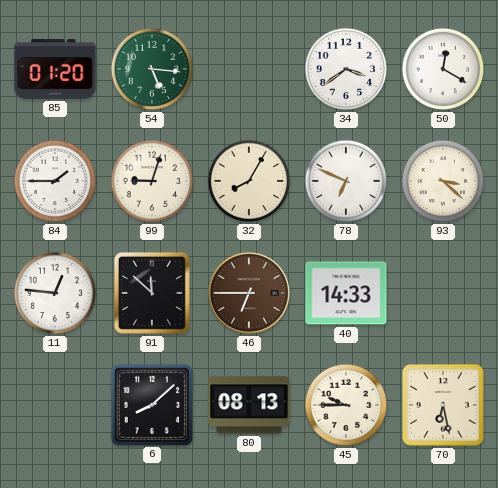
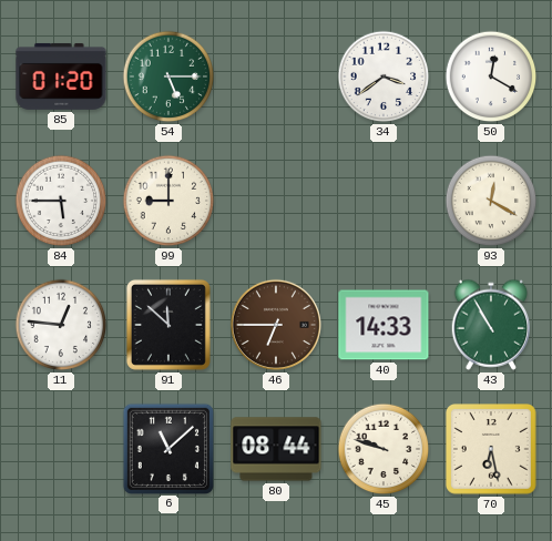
54: 5:16 -> 5:15
84: 1:45 -> 5:45
99: 9:03 -> 9:00
32: 8:05 -> none
78: 6:49 -> none
93: 3:22 -> 12:20
43: none -> 10:55
6: 8:08 -> 11:08
80: 08:13 -> 08:44
45: 9:45 -> 9:48
